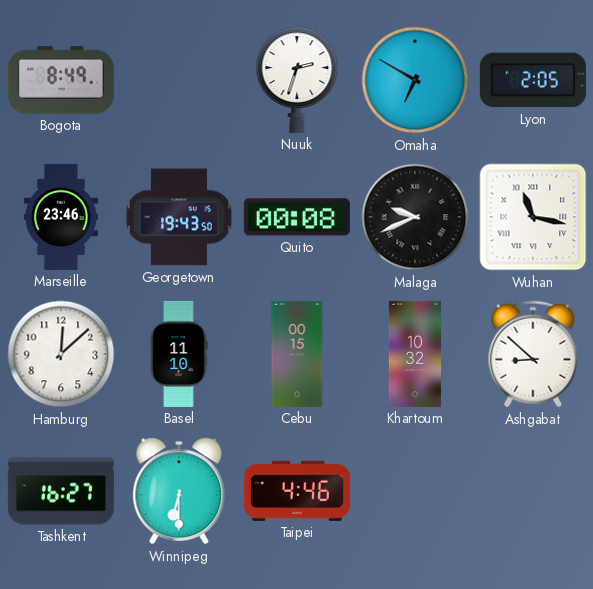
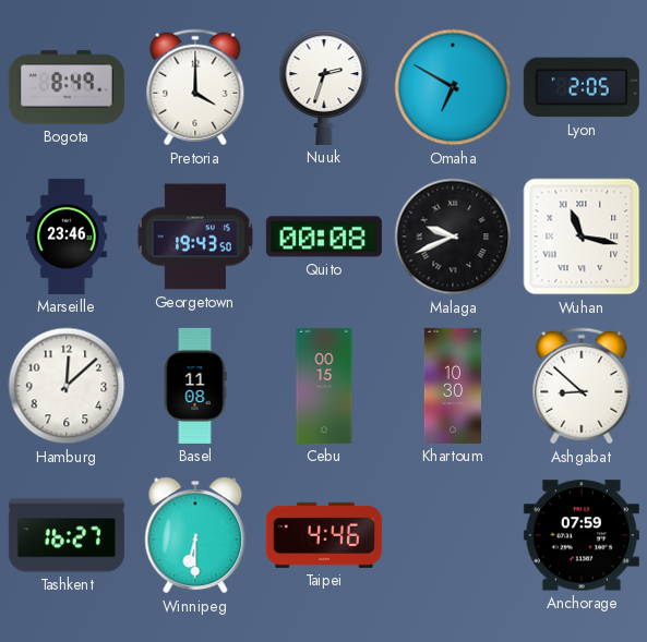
Pretoria: none -> 4:00
Basel: 11:10 -> 11:08
Khartoum: 10:32 -> 10:30
Anchorage: none -> 07:59
